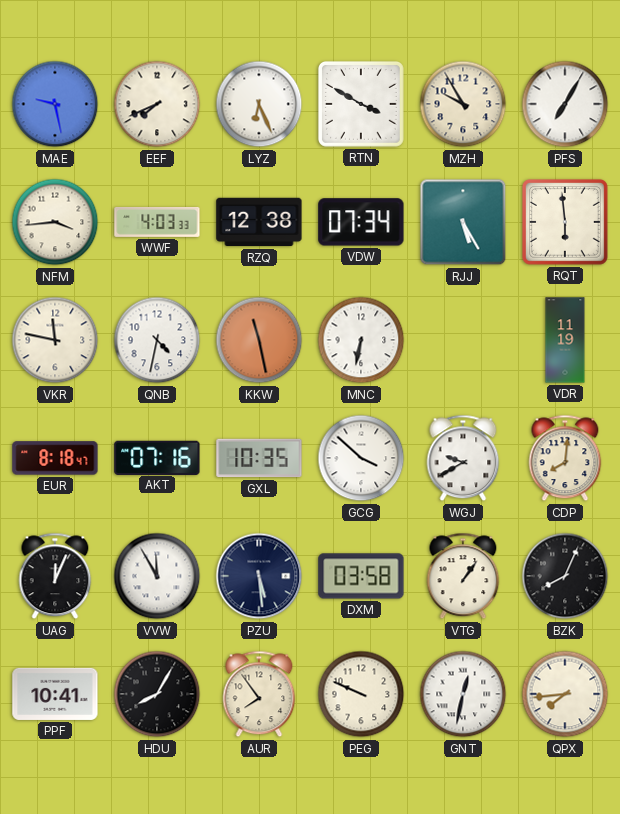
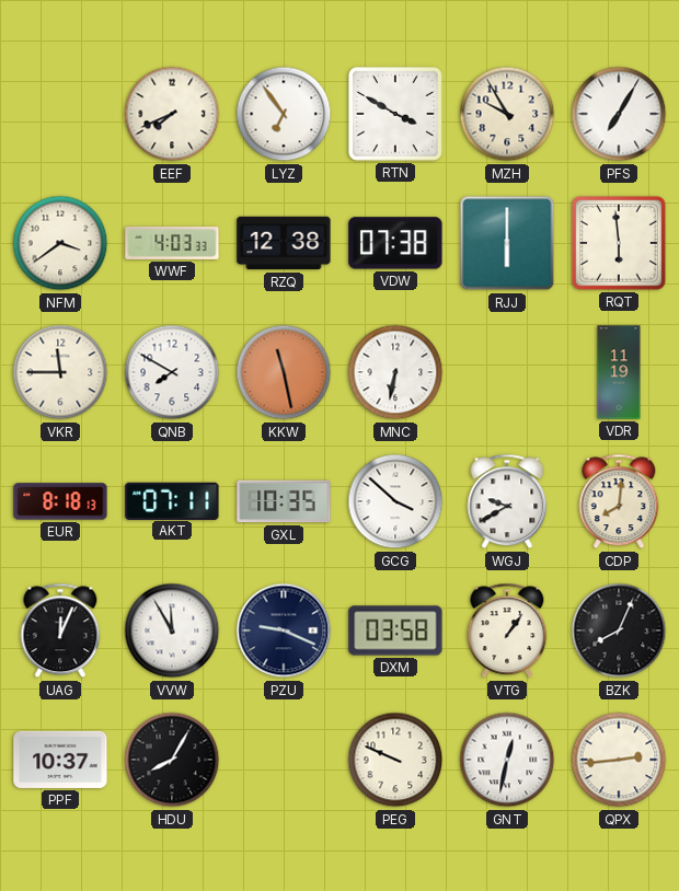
MAE: 9:28 -> none
LYZ: 6:26 -> 6:54
NFM: 3:44 -> 3:39
VDW: 07:34 -> 07:38
RJJ: 5:25 -> 6:00
VKR: 11:47 -> 11:45
QNB: 4:32 -> 7:50
EUR: 8:18:47 -> 8:18:13
AKT: 07:16 -> 07:11
PZU: 5:29 -> 9:19
PPF: 10:41 -> 10:37
AUR: 7:54 -> none
QPX: 7:44 -> 2:44
